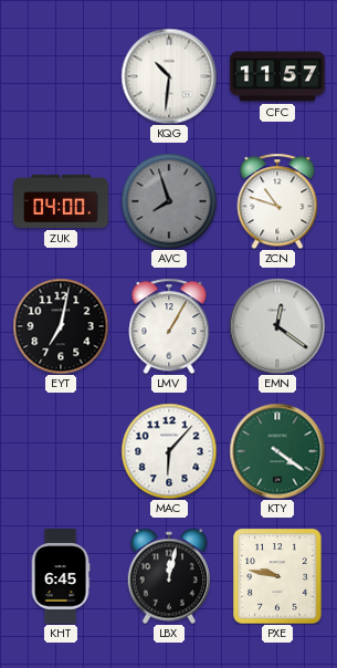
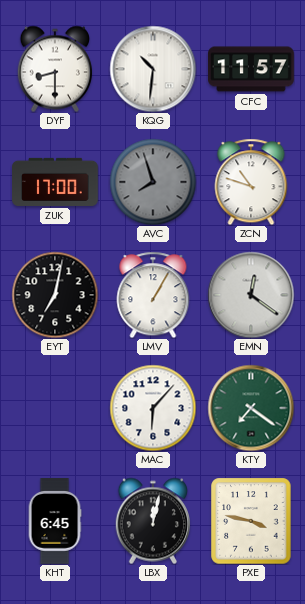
DYF: none -> 8:30
ZUK: 04:00 -> 17:00
KTY: 4:21 -> 7:21
PXE: 9:47 -> 3:47
